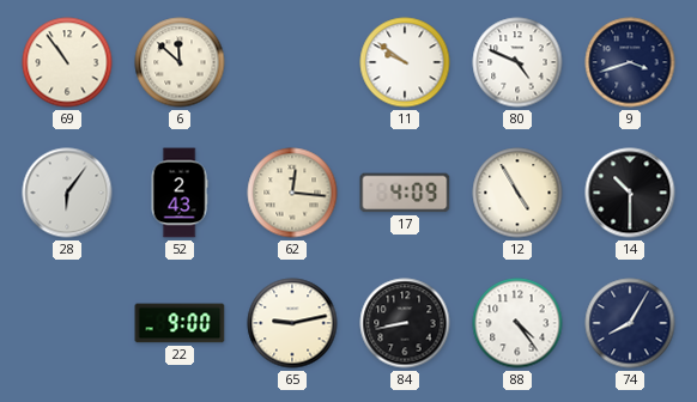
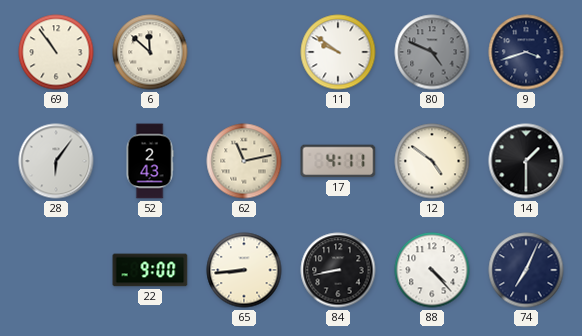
80 dial: white -> grey
62: 12:16 -> 11:13
17: 4:09 -> 4:11
12: 4:55 -> 4:51
14: 10:30 -> 1:30
65: 9:13 -> 8:44
88: 4:24 -> 4:23
74: 8:05 -> 7:04
